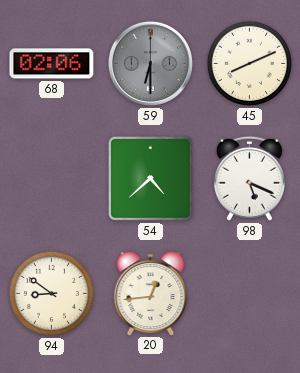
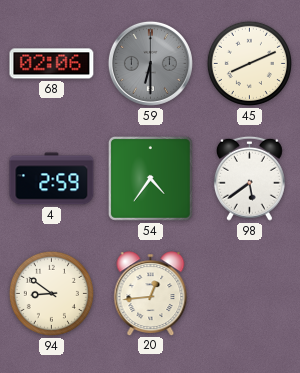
4: none -> 2:59
54: 4:38 -> 4:36
98: 5:19 -> 5:39
